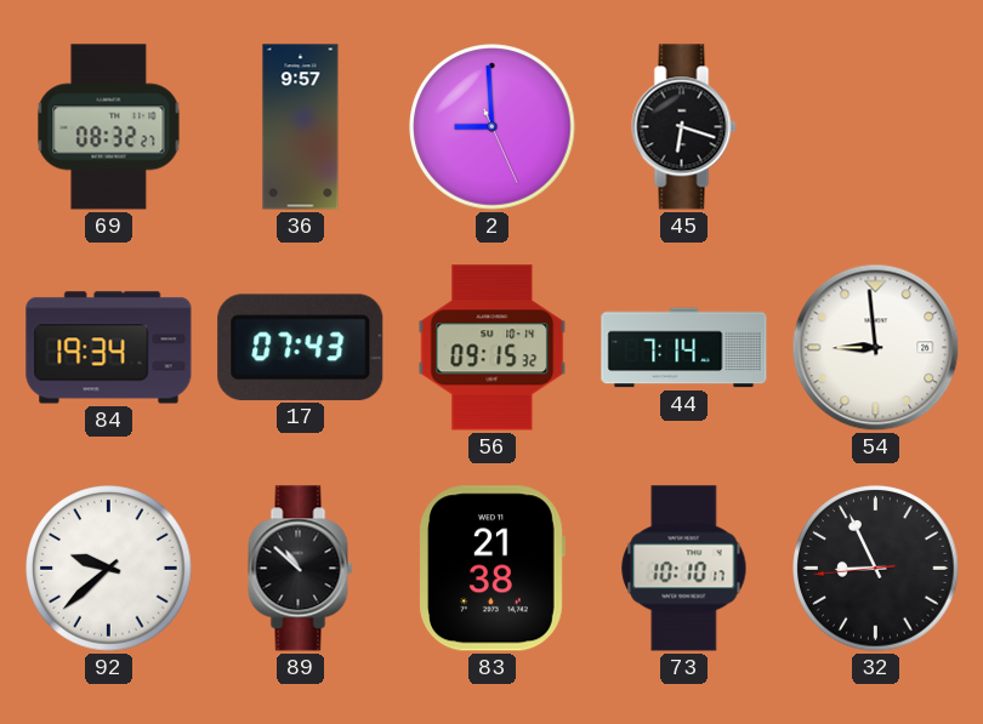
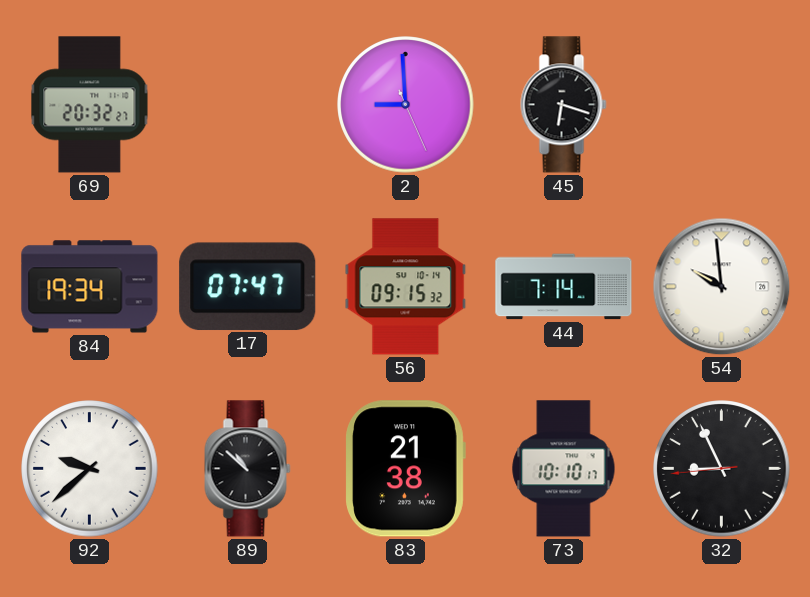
69: 08:32 -> 20:32
36: 9:57 -> none
17: 07:43 -> 07:47
54: 8:59 -> 9:59
